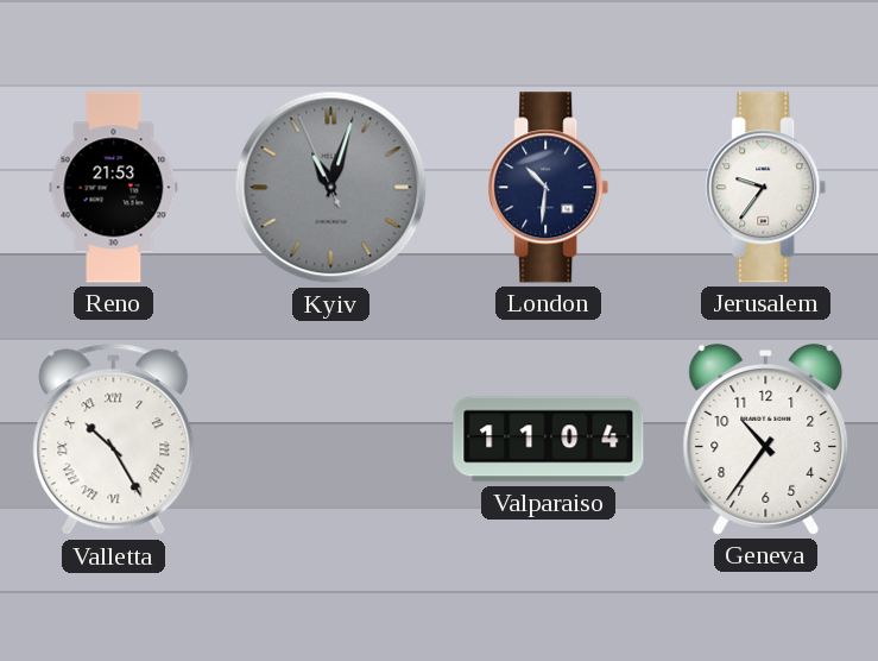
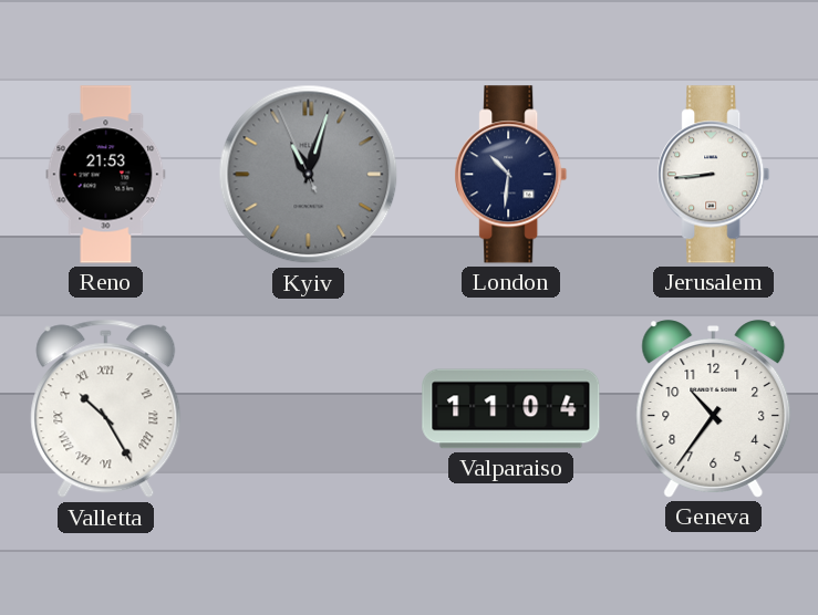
Jerusalem: 9:36 -> 8:44
